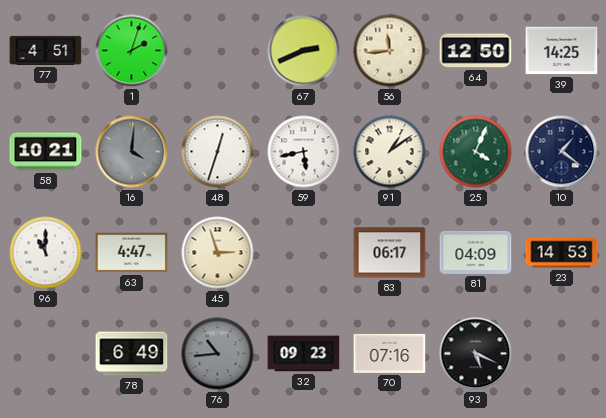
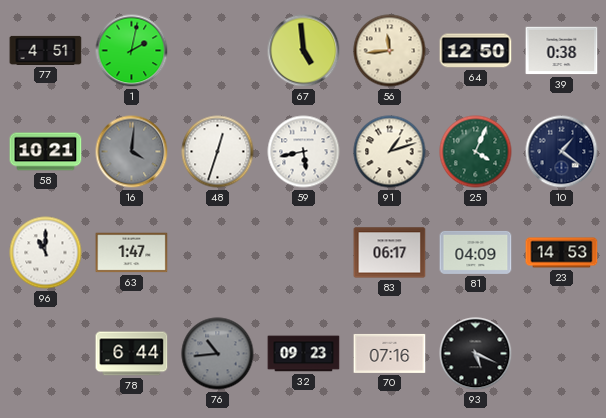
1: 2:03 -> 2:02
67: 2:41 -> 4:59
39: 14:25 -> 0:38
91: 1:09 -> 1:12
63: 4:47 -> 1:47
45: 2:57 -> none
78: 6:49 -> 6:44
